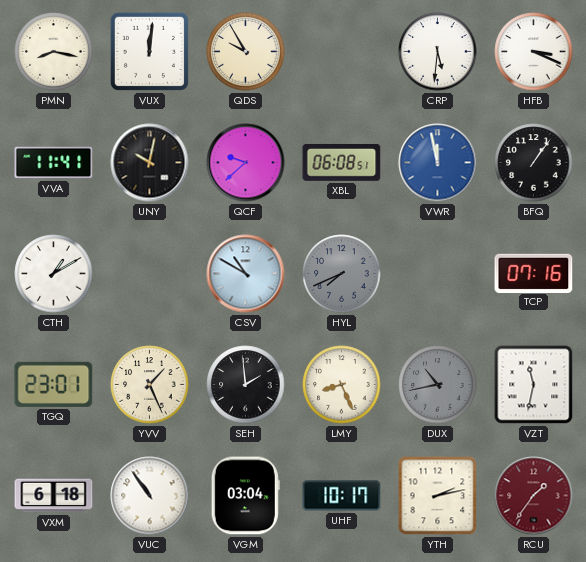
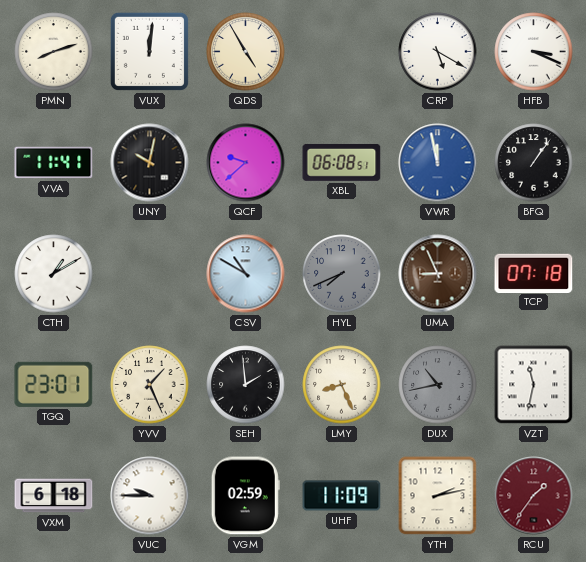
PMN: 8:17 -> 8:12
QDS: 9:55 -> 4:55
CRP: 5:31 -> 5:20
UMA: none -> 8:56
TCP: 07:16 -> 07:18
VUC: 10:54 -> 9:45
VGM: 03:04 -> 02:59
UHF: 10:17 -> 11:09
